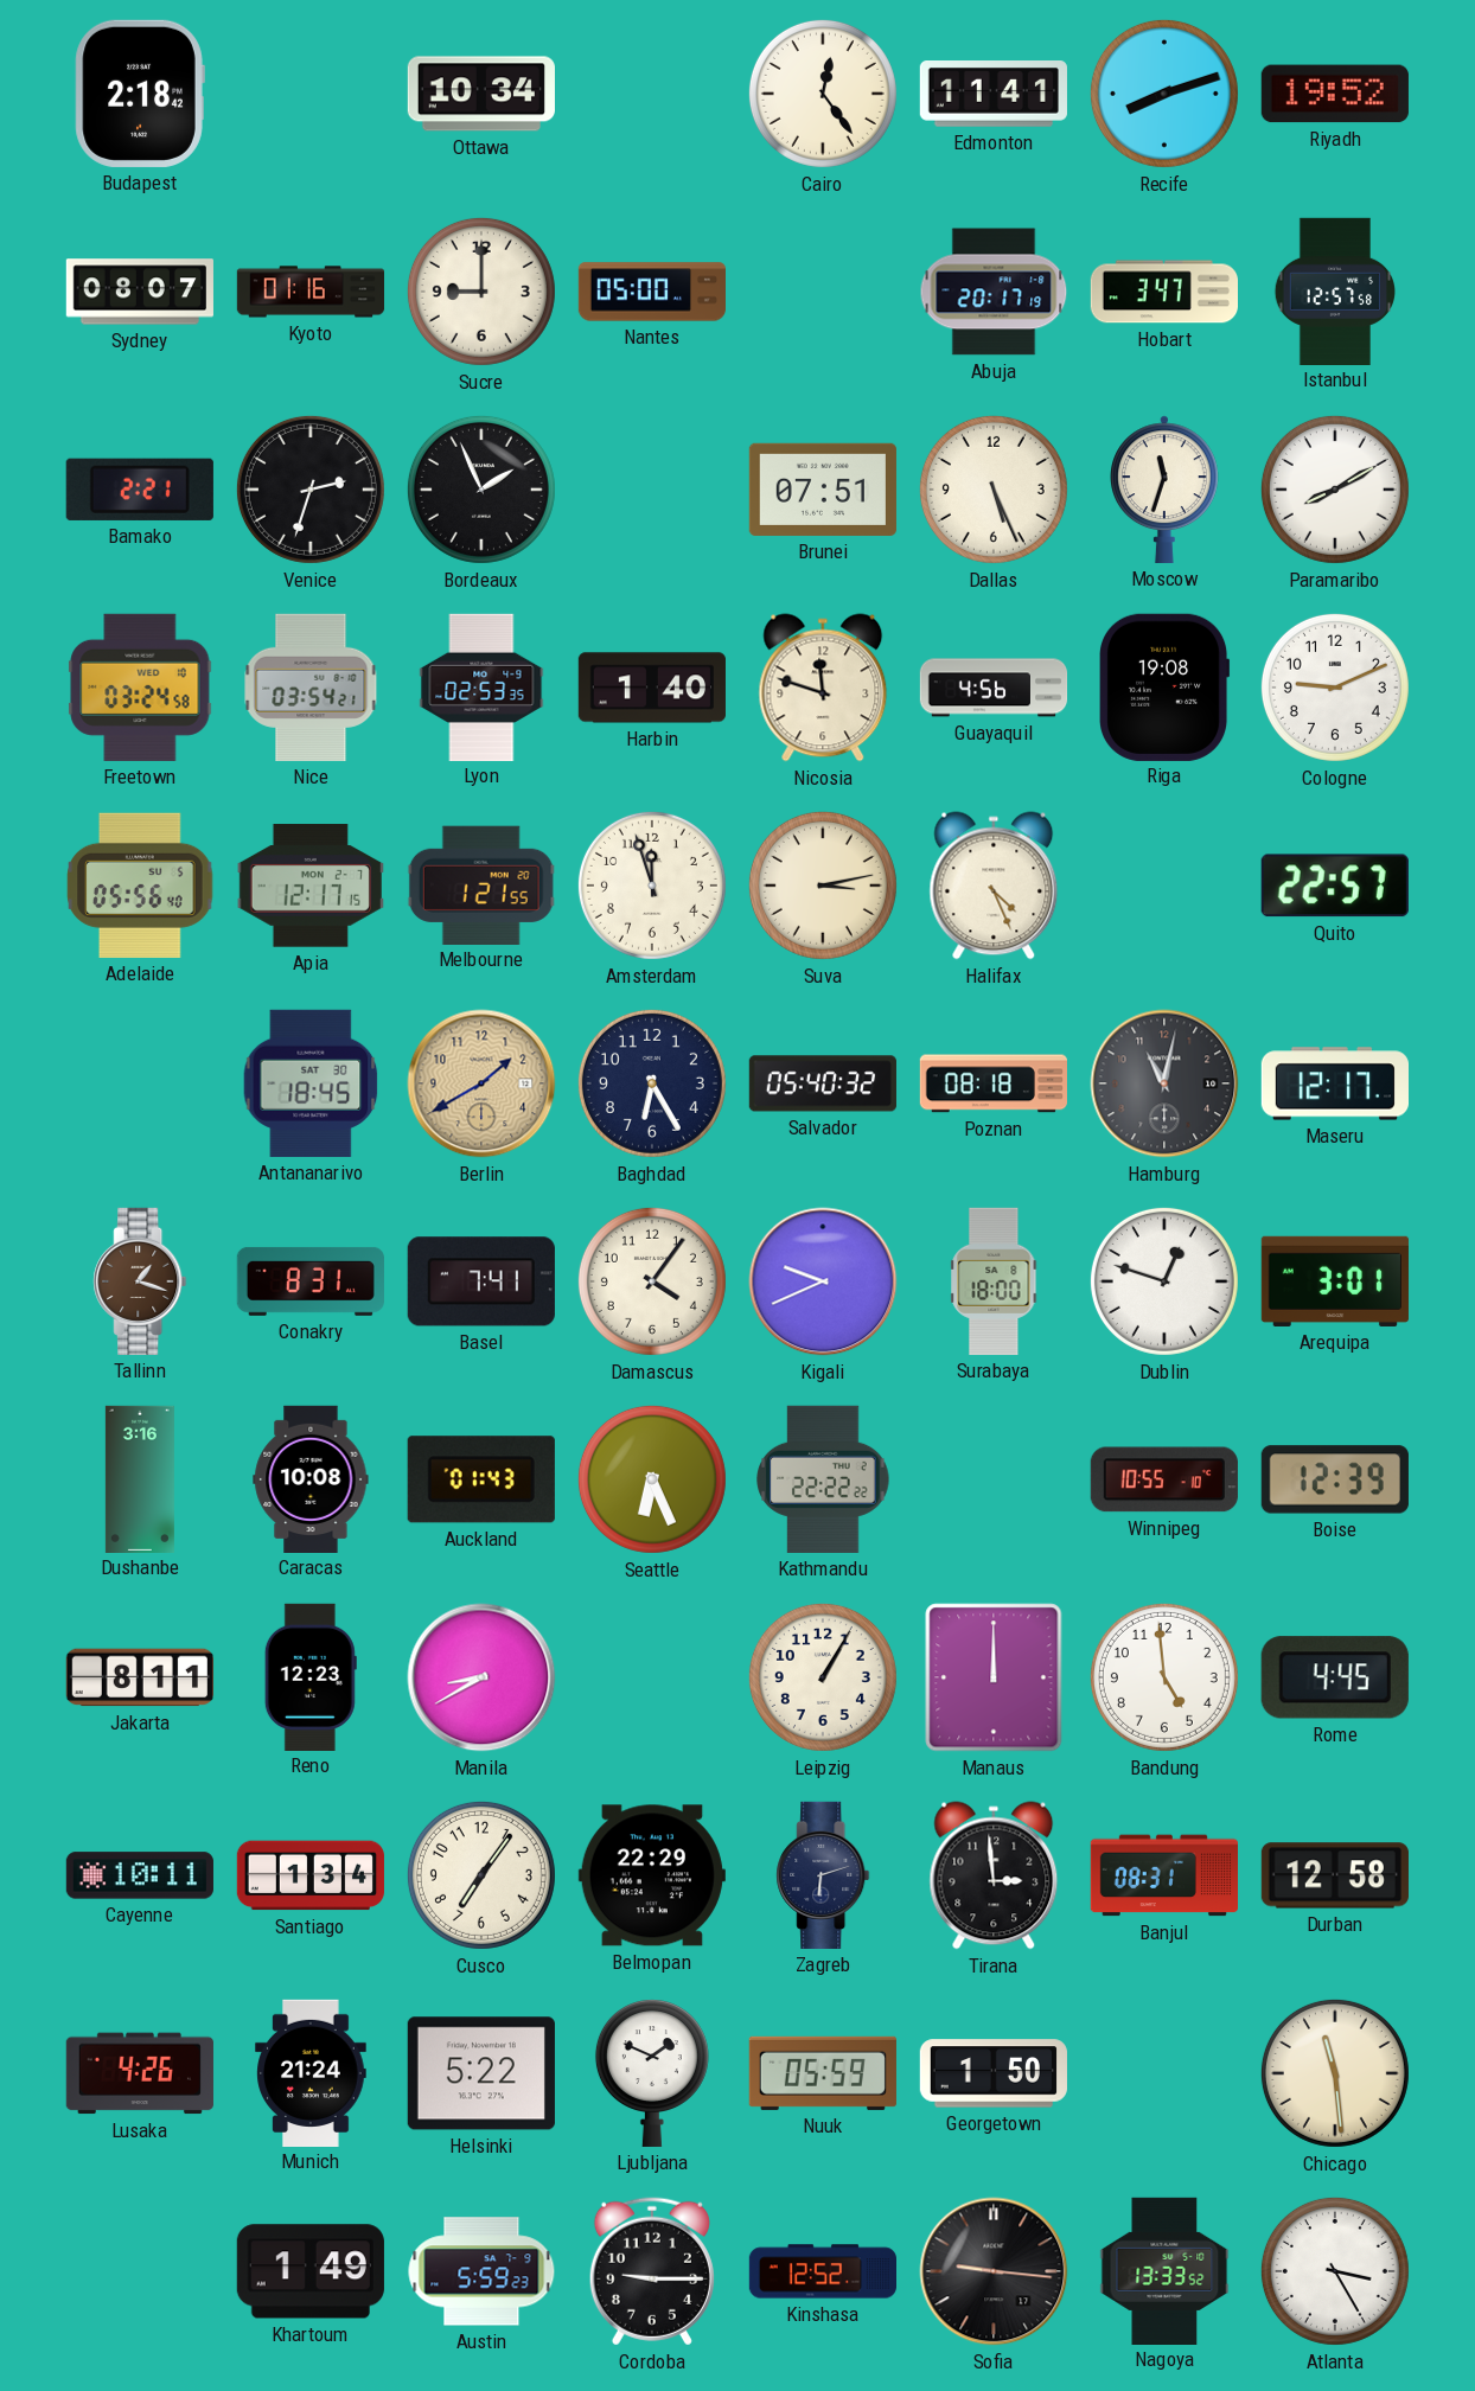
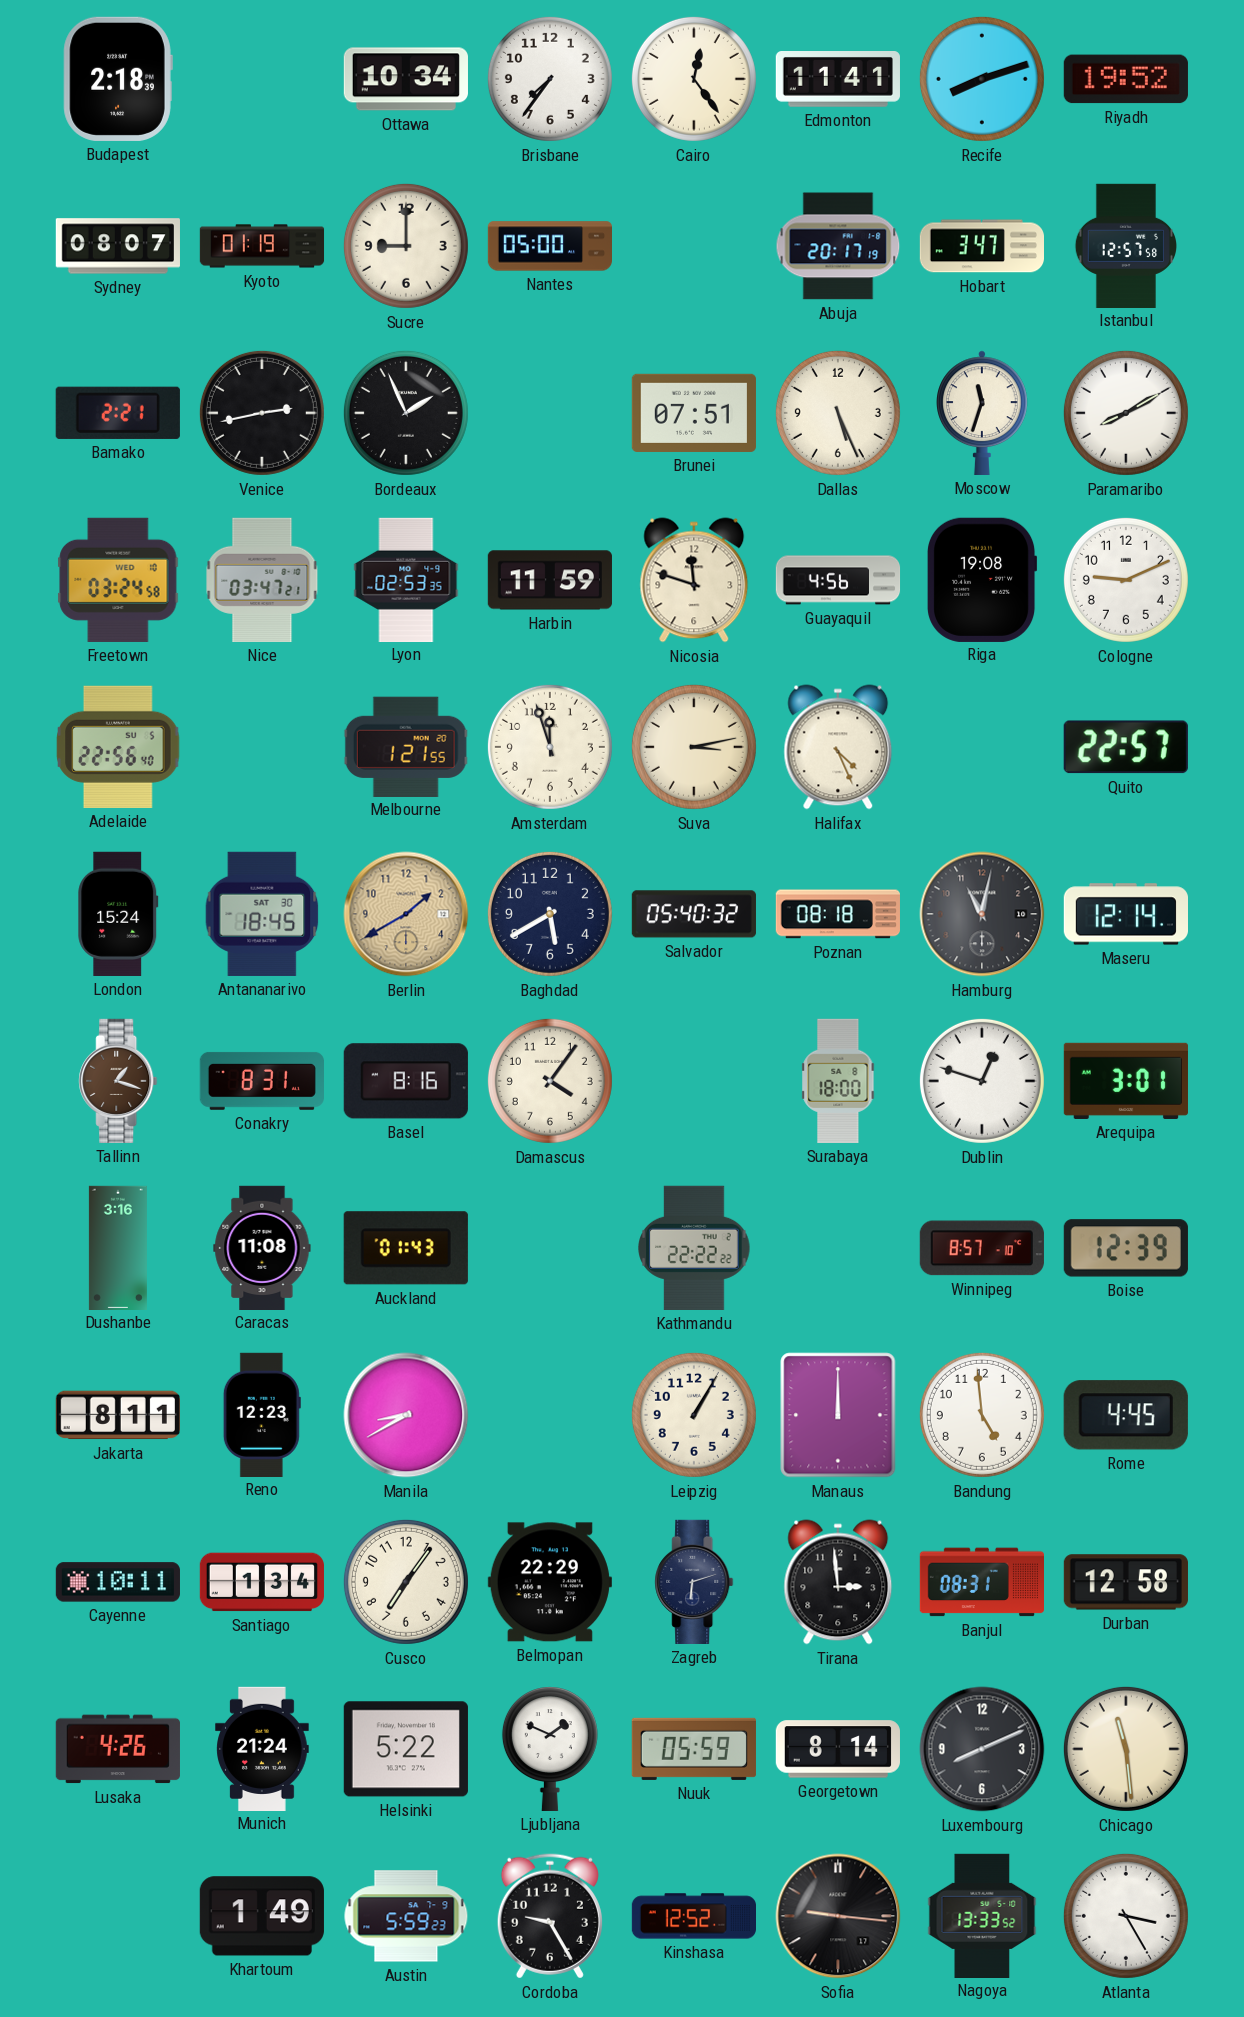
Budapest: 2:18:42 -> 2:18:39
Brisbane: none -> 7:36
Kyoto: 01:16 -> 01:19
Venice: 2:33 -> 2:43
Nice: 03:54 -> 03:47
Harbin: 1:40 -> 11:59
Adelaide: 05:56 -> 22:56
Apia: 12:17 -> none
London: none -> 15:24
Baghdad: 6:25 -> 5:40
Maseru: 12:17 -> 12:14
Basel: 7:41 -> 8:16
Kigali: 9:41 -> none
Caracas: 10:08 -> 11:08
Seattle: 6:26 -> none
Winnipeg: 10:55 -> 8:57
Georgetown: 1:50 -> 8:14
Luxembourg: none -> 8:11
Cordoba: 9:15 -> 9:25
